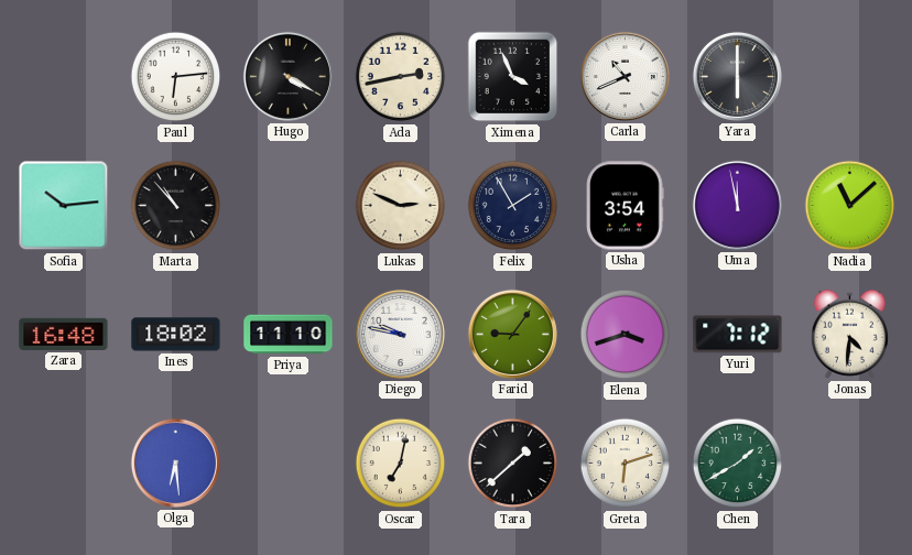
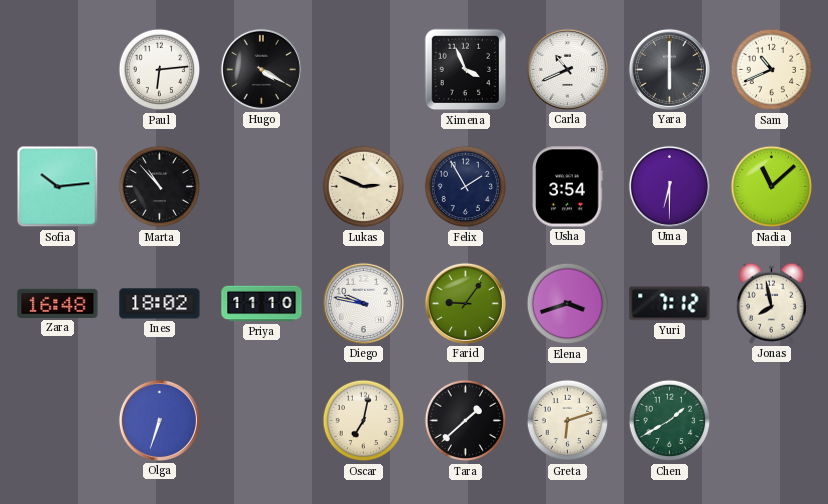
Ada: 2:43 -> none
Sam: none -> 10:41
Uma: 11:58 -> 6:30
Jonas: 4:31 -> 7:58
Olga: 6:29 -> 6:33
